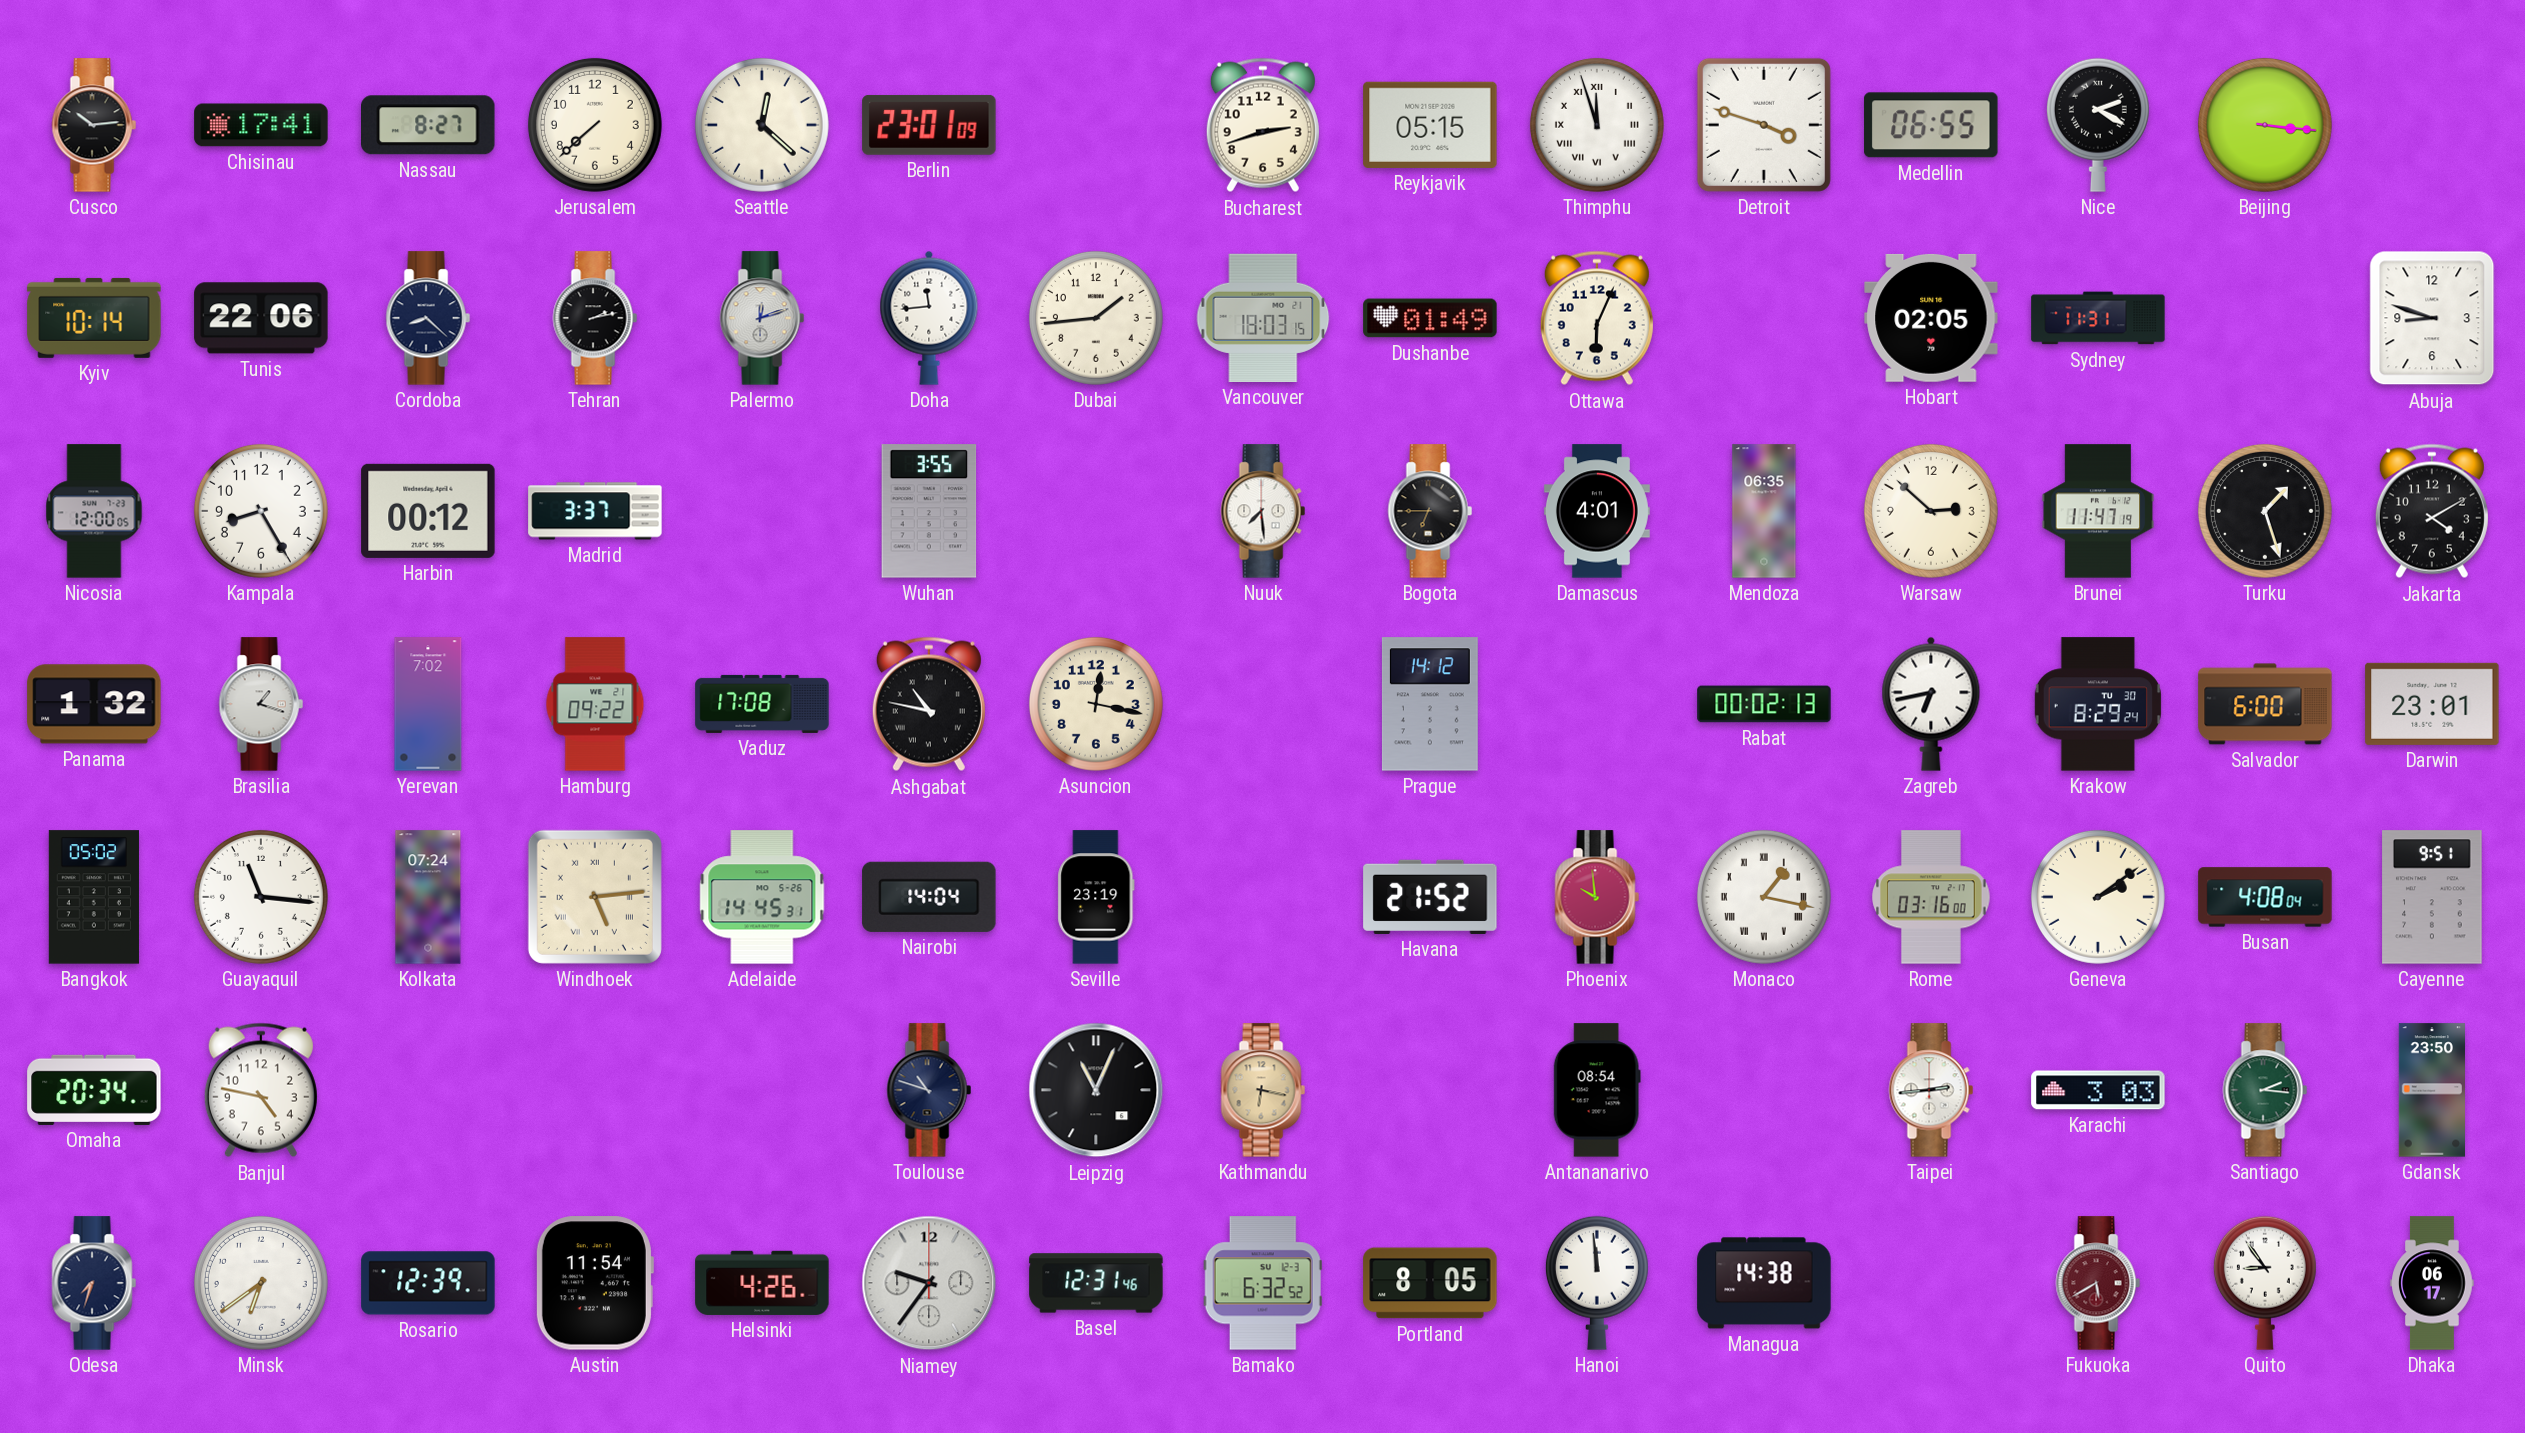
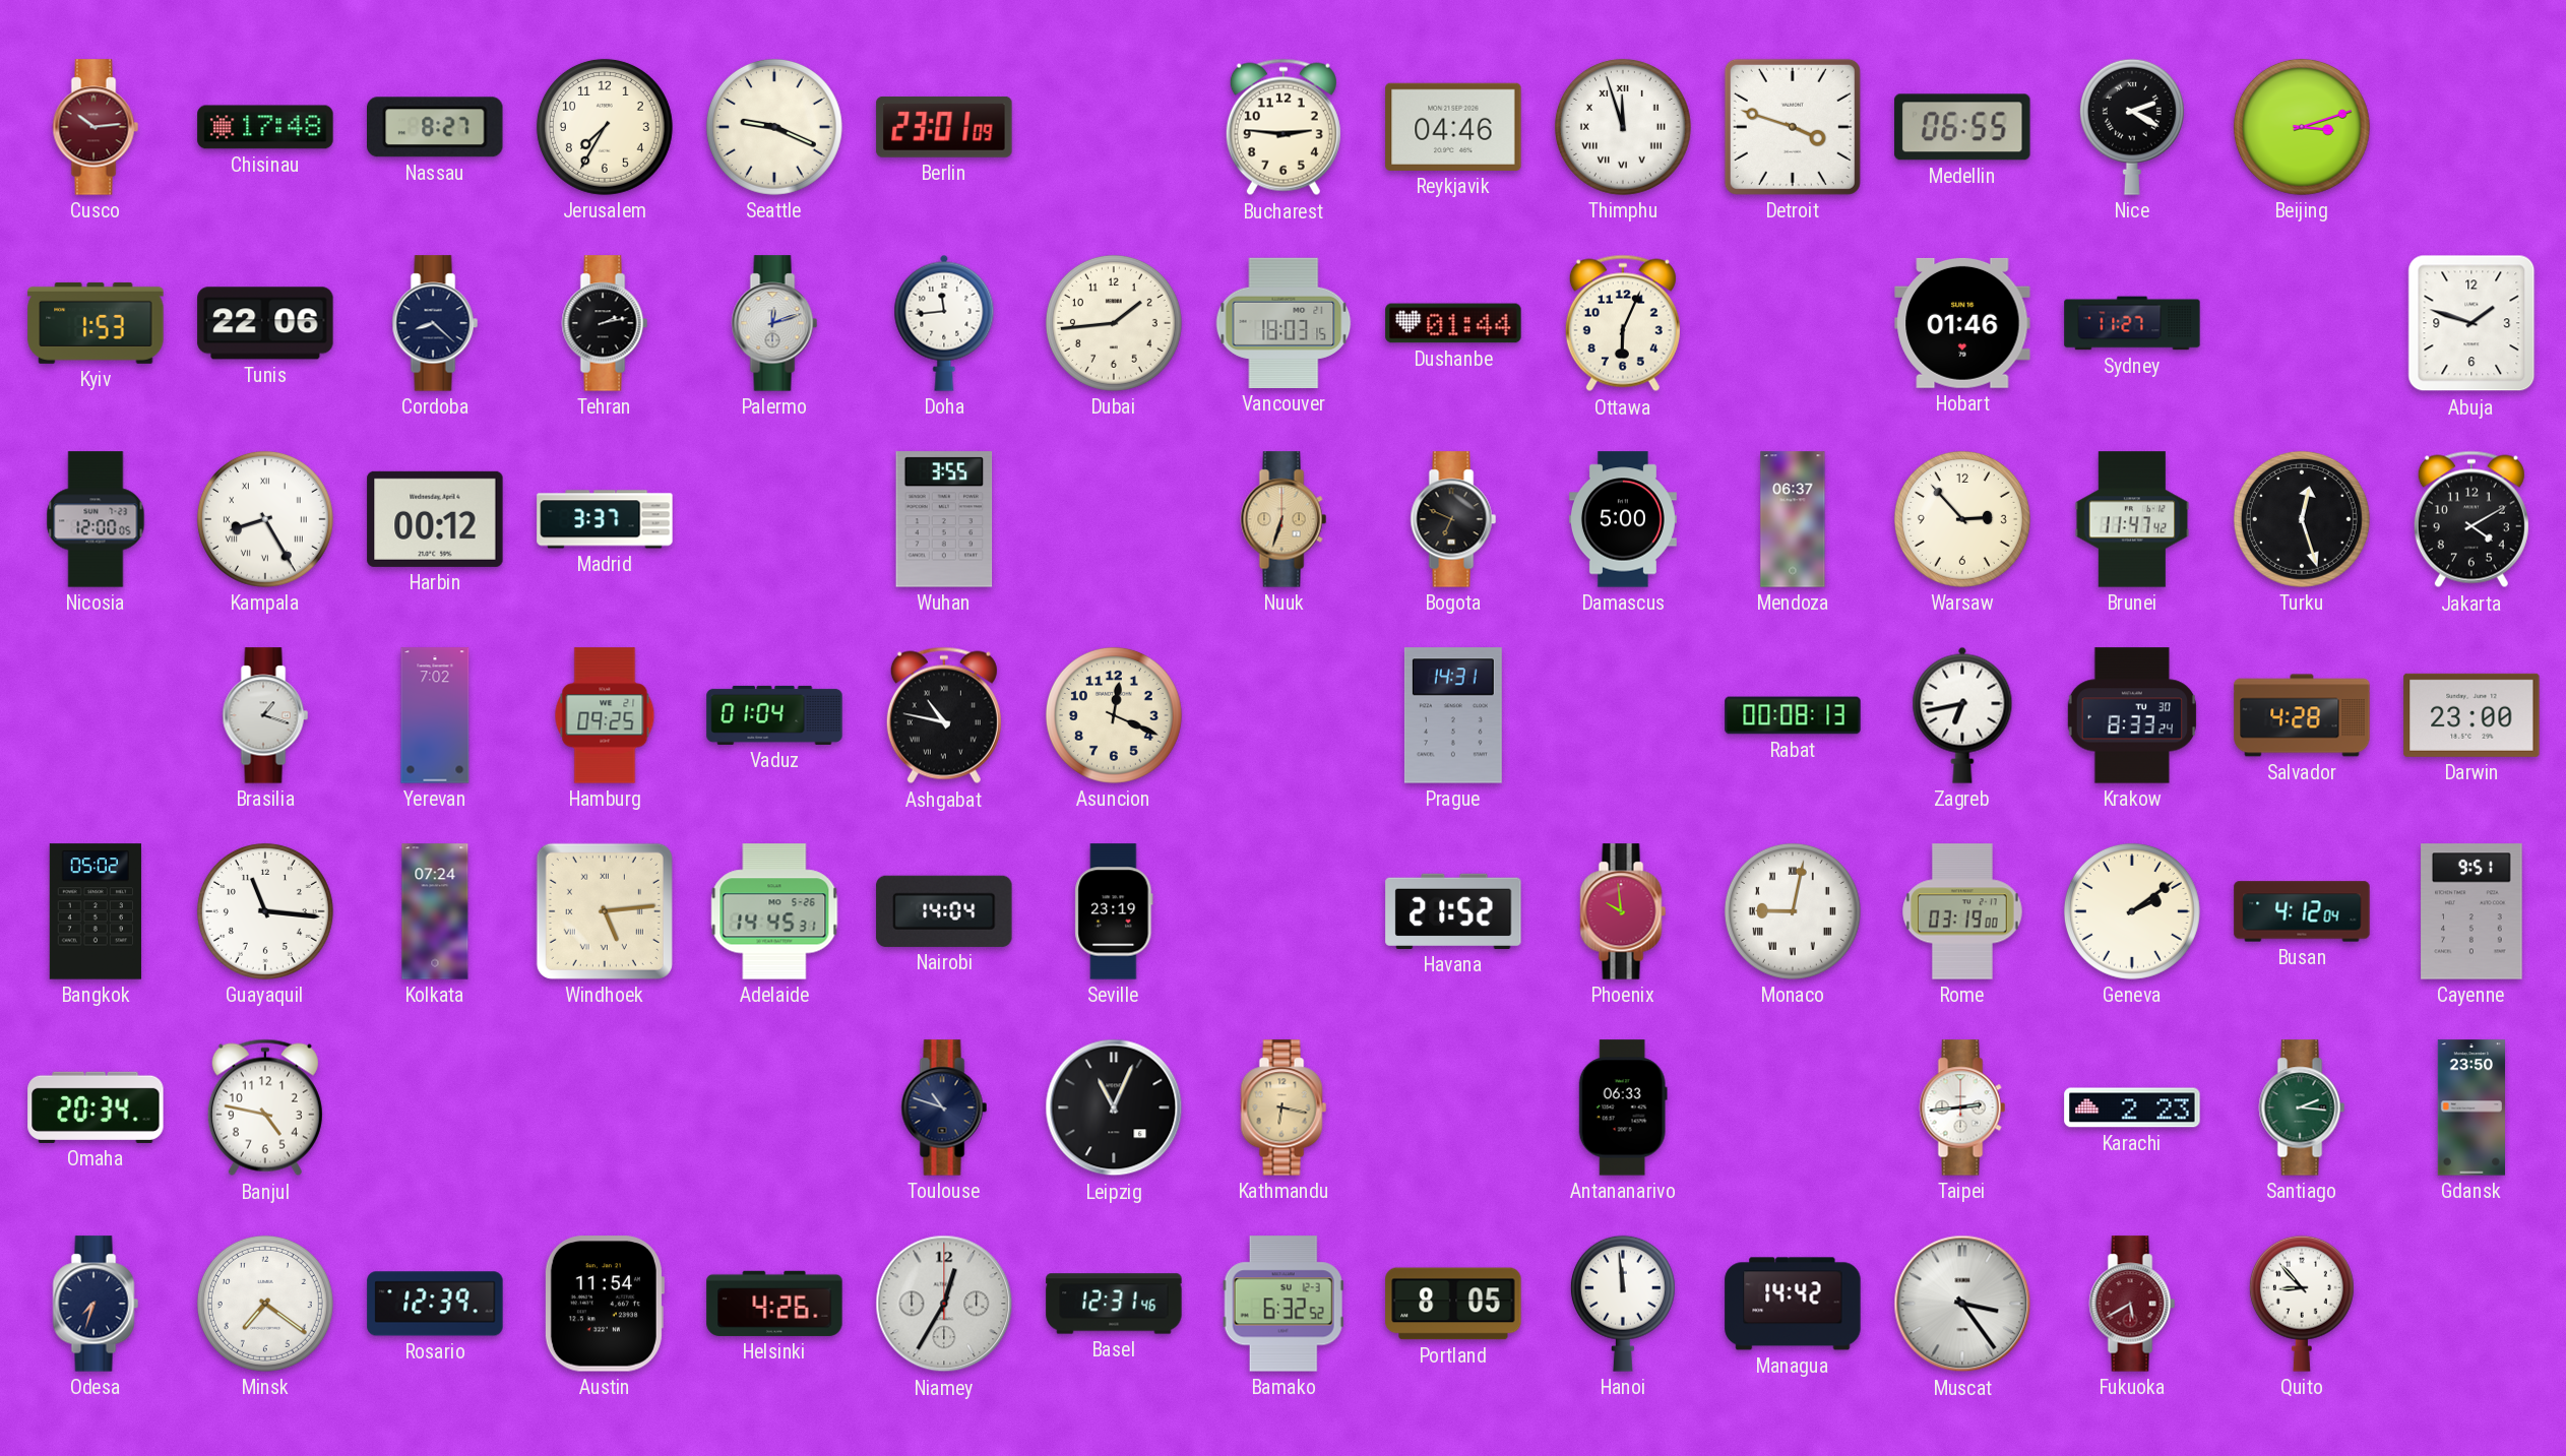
Cusco dial: black -> burgundy
Chisinau: 17:41 -> 17:48
Jerusalem: 7:38 -> 7:35
Seattle: 12:22 -> 9:19
Bucharest: 2:42 -> 2:46
Reykjavik: 05:15 -> 04:46
Beijing: 3:16 -> 3:12
Kyiv: 10:14 -> 1:53
Dushanbe: 01:49 -> 01:44
Hobart: 02:05 -> 01:46
Sydney: 11:31 -> 11:27
Abuja: 8:48 -> 1:48
Kampala numerals: Arabic -> Roman
Nuuk: 7:29 -> 6:33
Nuuk dial: white -> champagne
Bogota: 6:45 -> 6:49
Damascus: 4:01 -> 5:00
Mendoza: 06:35 -> 06:37
Warsaw: 2:52 -> 2:53
Brunei: 11:47:19 -> 11:47:42
Turku: 1:27 -> 12:27
Panama: 1:32 -> none
Hamburg: 09:22 -> 09:25
Vaduz: 17:08 -> 01:04
Asuncion: 12:17 -> 12:19
Prague: 14:12 -> 14:31
Rabat: 00:02 -> 00:08
Krakow: 8:29 -> 8:33
Salvador: 6:00 -> 4:28
Darwin: 23:01 -> 23:00
Monaco: 1:17 -> 9:02
Rome: 03:16 -> 03:19
Busan: 4:08 -> 4:12
Antananarivo: 08:54 -> 06:33
Karachi: 3:03 -> 2:23
Minsk: 6:39 -> 7:21
Niamey: 9:36 -> 12:35
Managua: 14:38 -> 14:42
Muscat: none -> 3:24
Quito: 8:54 -> 8:53
Dhaka: 06:17 -> none
